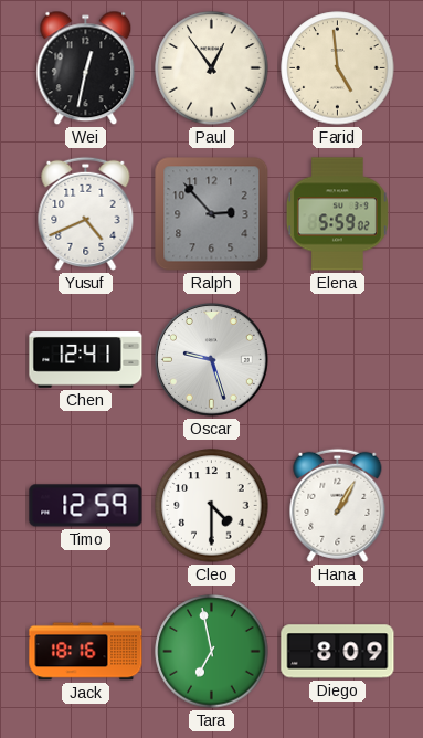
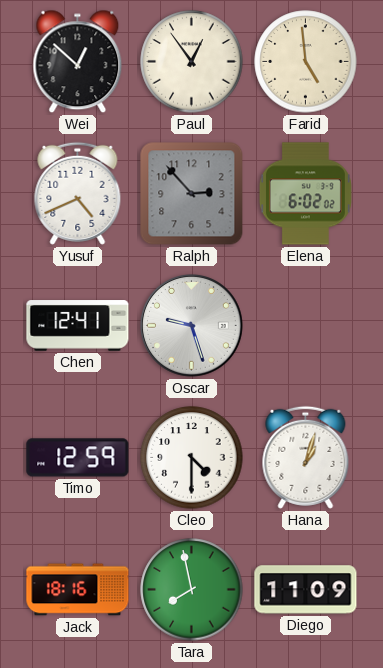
Wei: 12:32 -> 12:52
Elena: 5:59 -> 6:02
Hana: 1:05 -> 1:03
Tara: 6:58 -> 7:58
Diego: 8:09 -> 11:09
